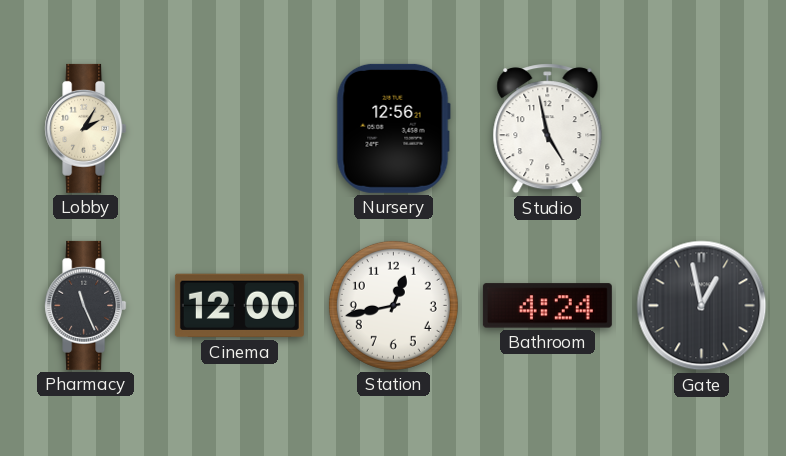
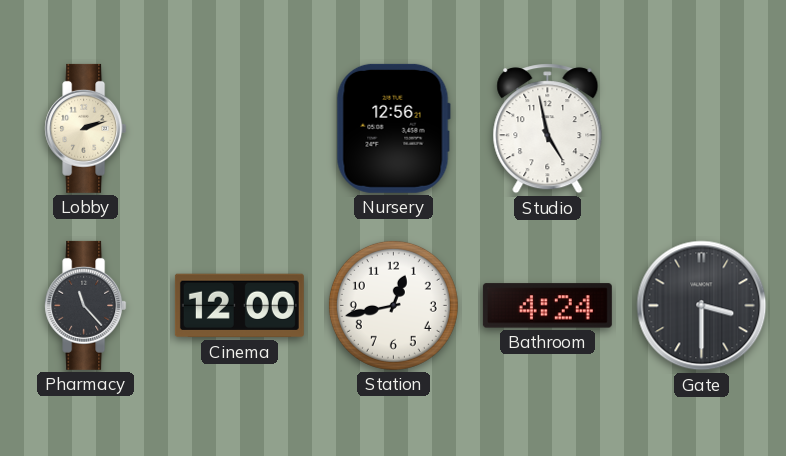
Lobby: 2:05 -> 2:12
Pharmacy: 11:26 -> 11:23
Gate: 12:58 -> 3:30
